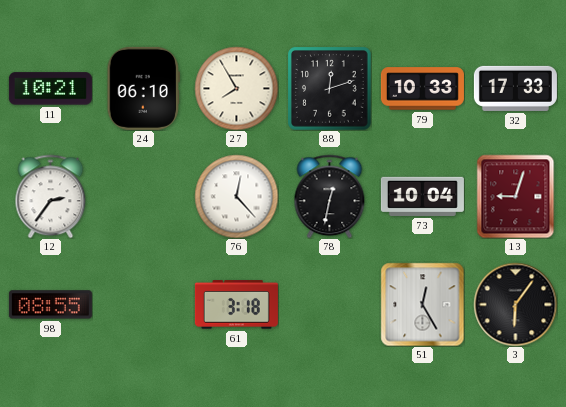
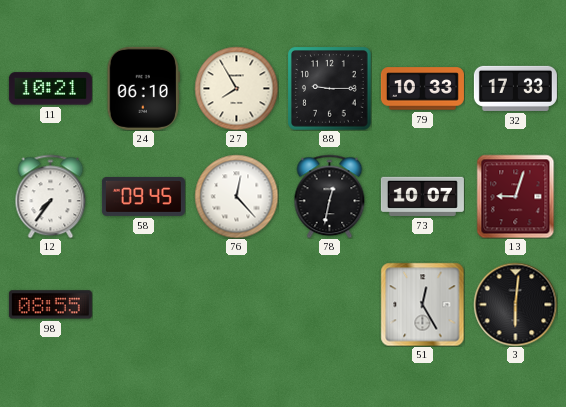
88: 12:12 -> 9:15
12: 2:36 -> 7:36
58: none -> 09:45
73: 10:04 -> 10:07
61: 3:18 -> none
3: 6:06 -> 6:01
